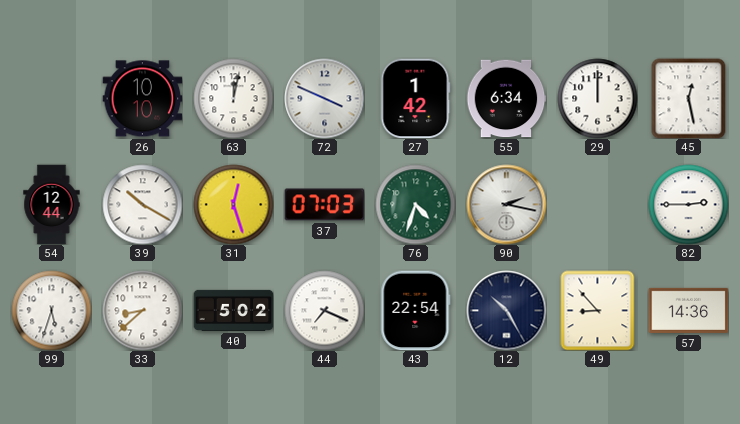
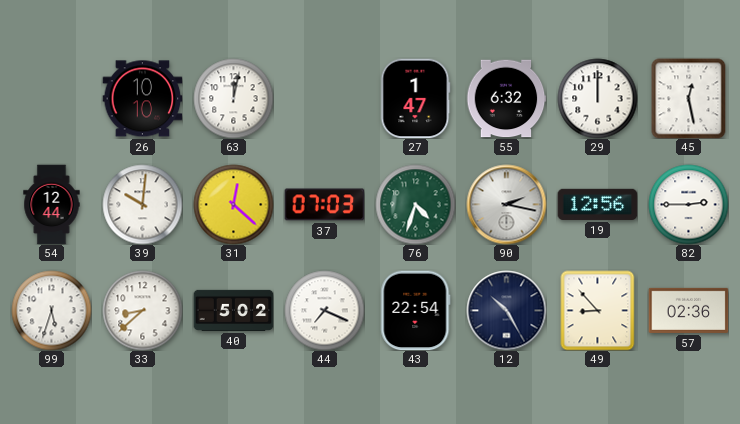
72: 3:49 -> none
27: 1:42 -> 1:47
55: 6:34 -> 6:32
39: 10:20 -> 10:01
31: 12:27 -> 12:22
19: none -> 12:56
57: 14:36 -> 02:36
